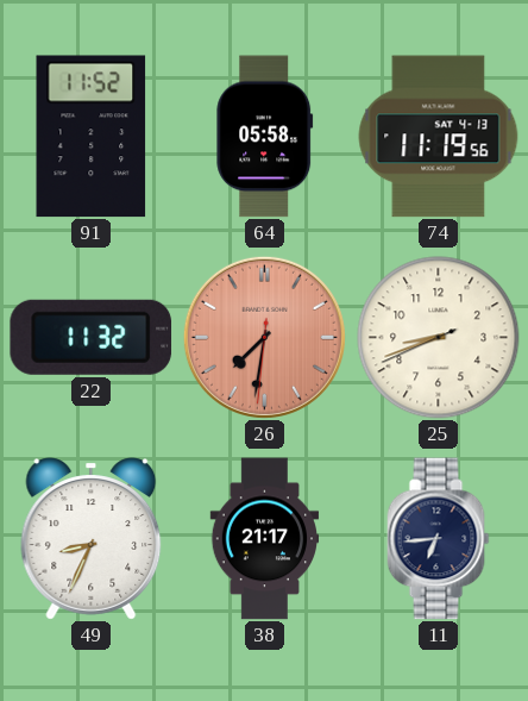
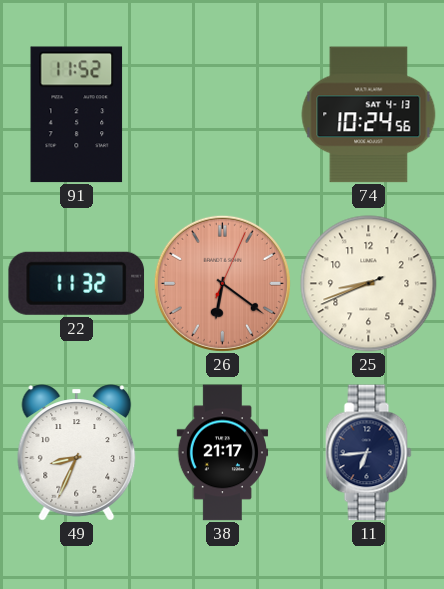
64: 05:58 -> none
74: 11:19 -> 10:24
26: 7:31 -> 6:21
